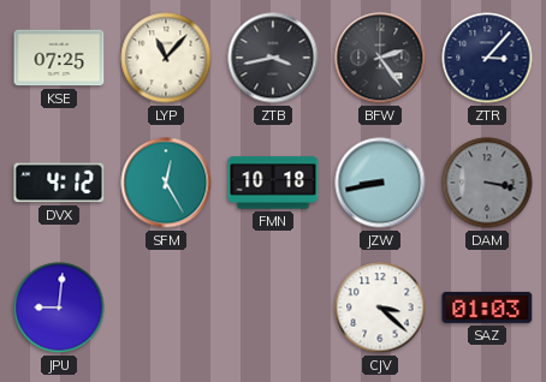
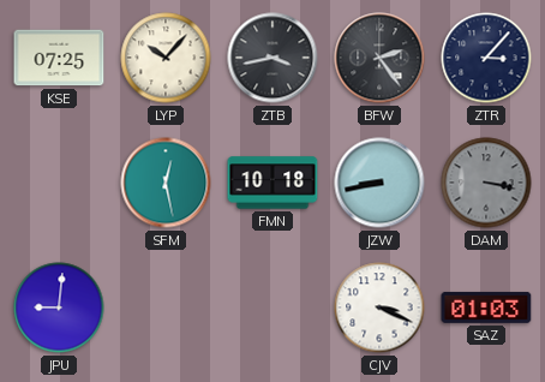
LYP: 11:07 -> 10:07
DVX: 4:12 -> none
SFM: 12:25 -> 12:28
CJV: 3:22 -> 3:19
